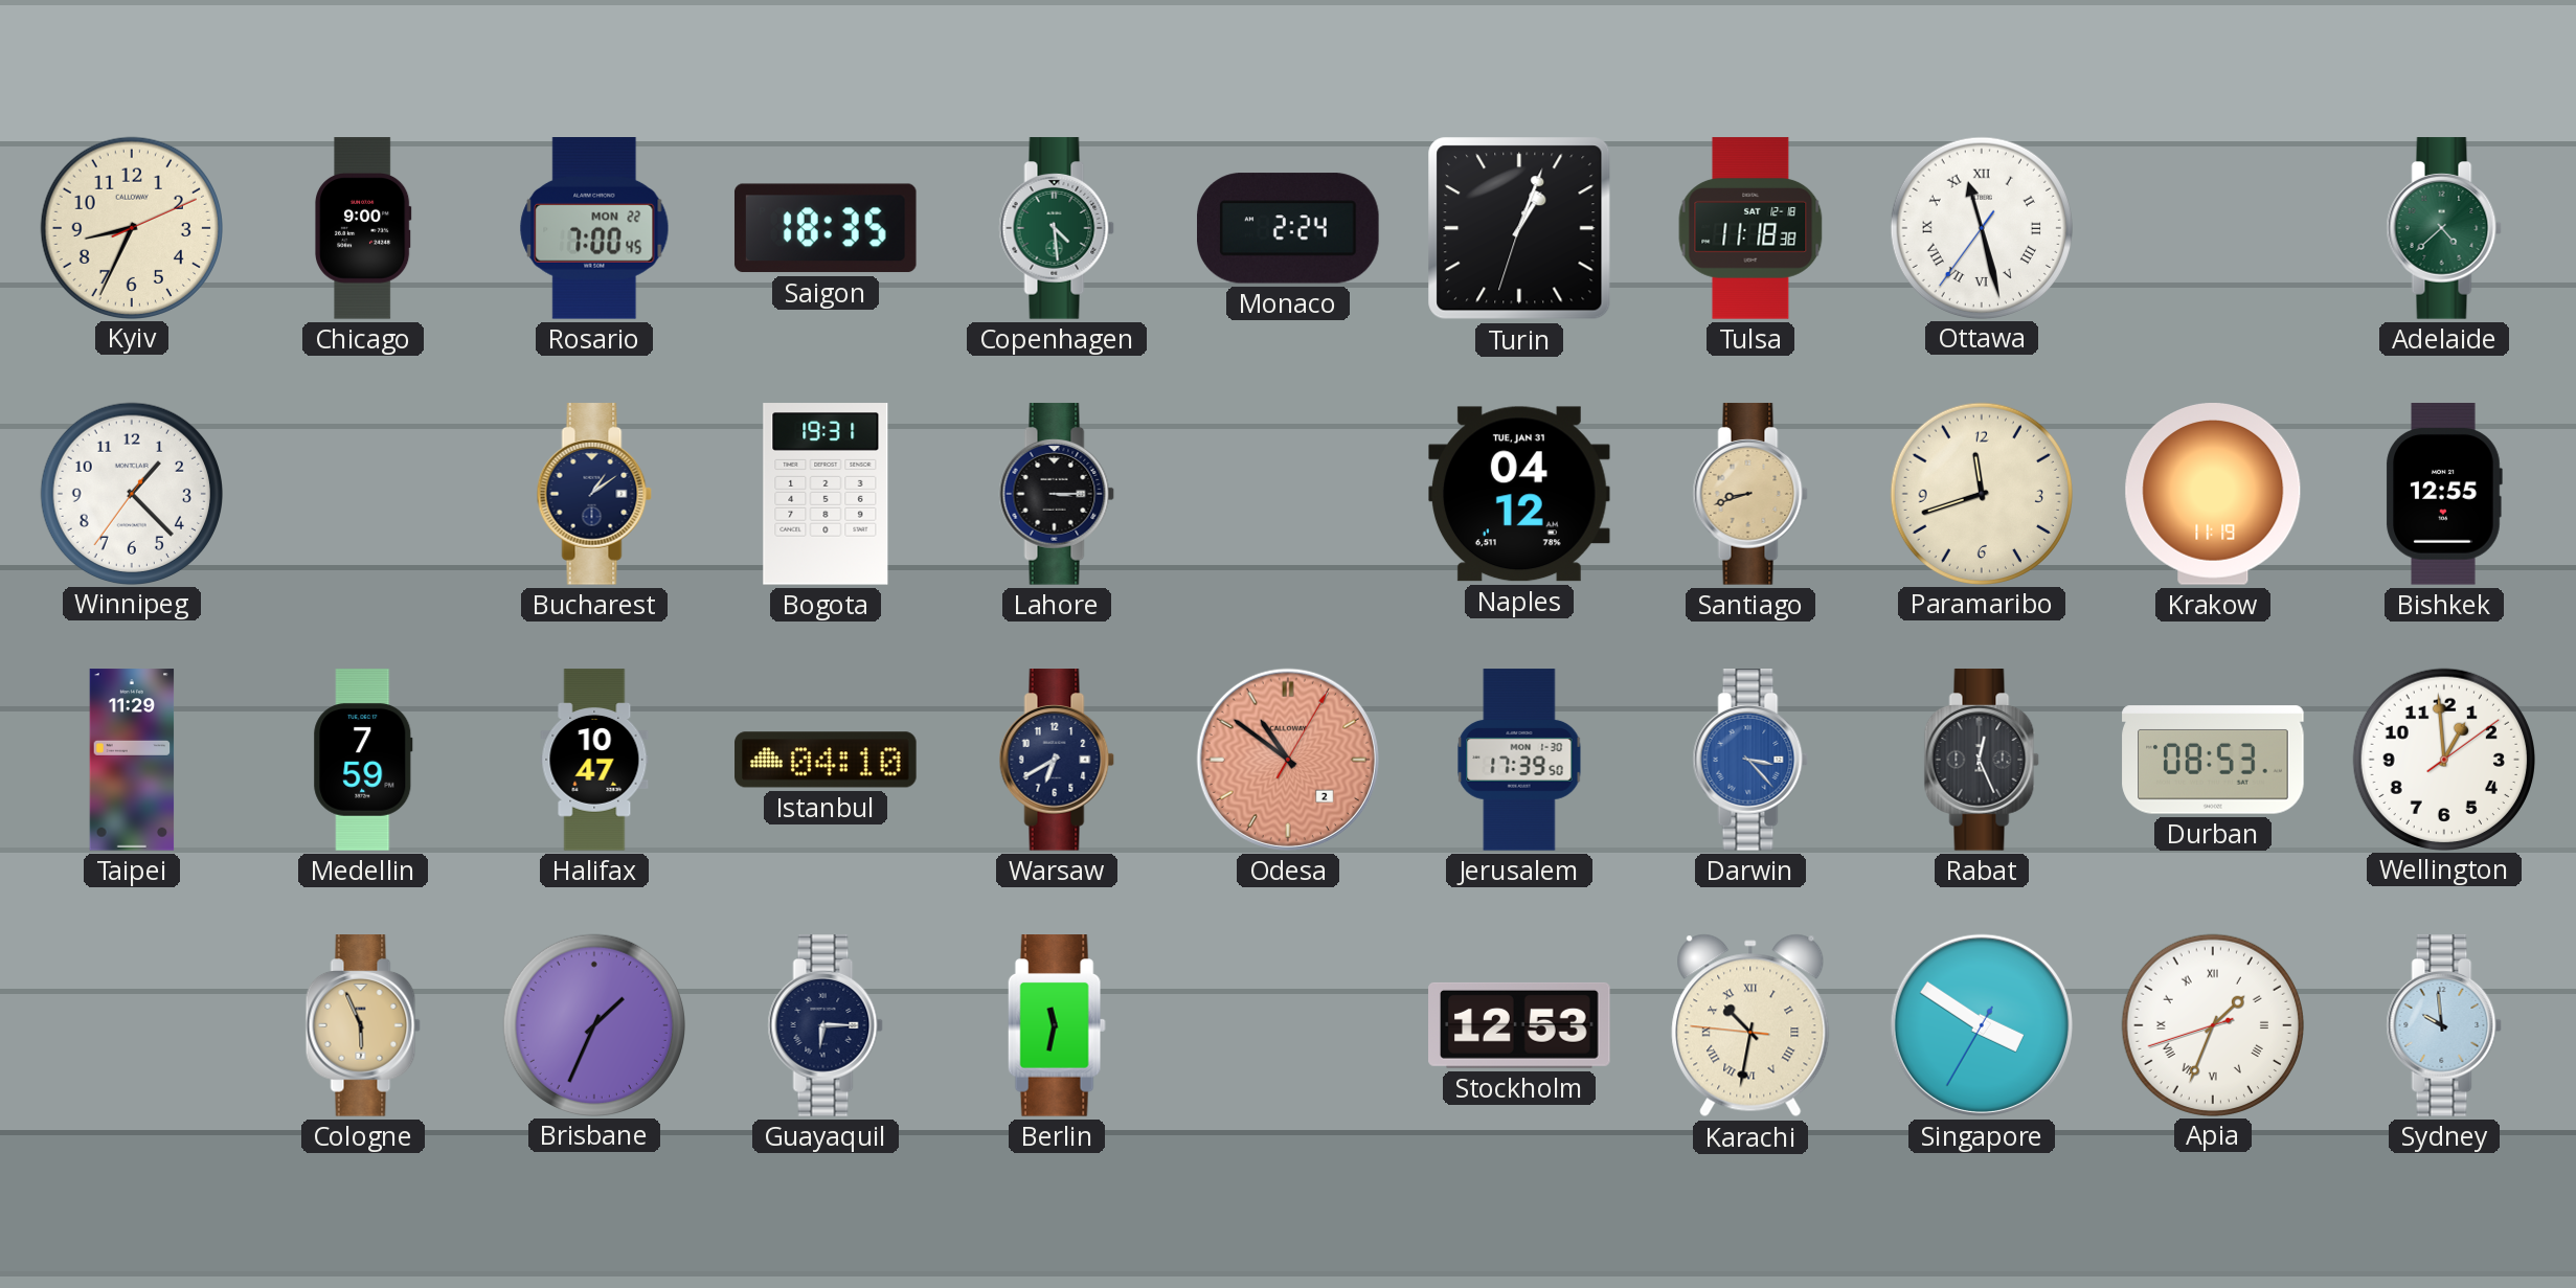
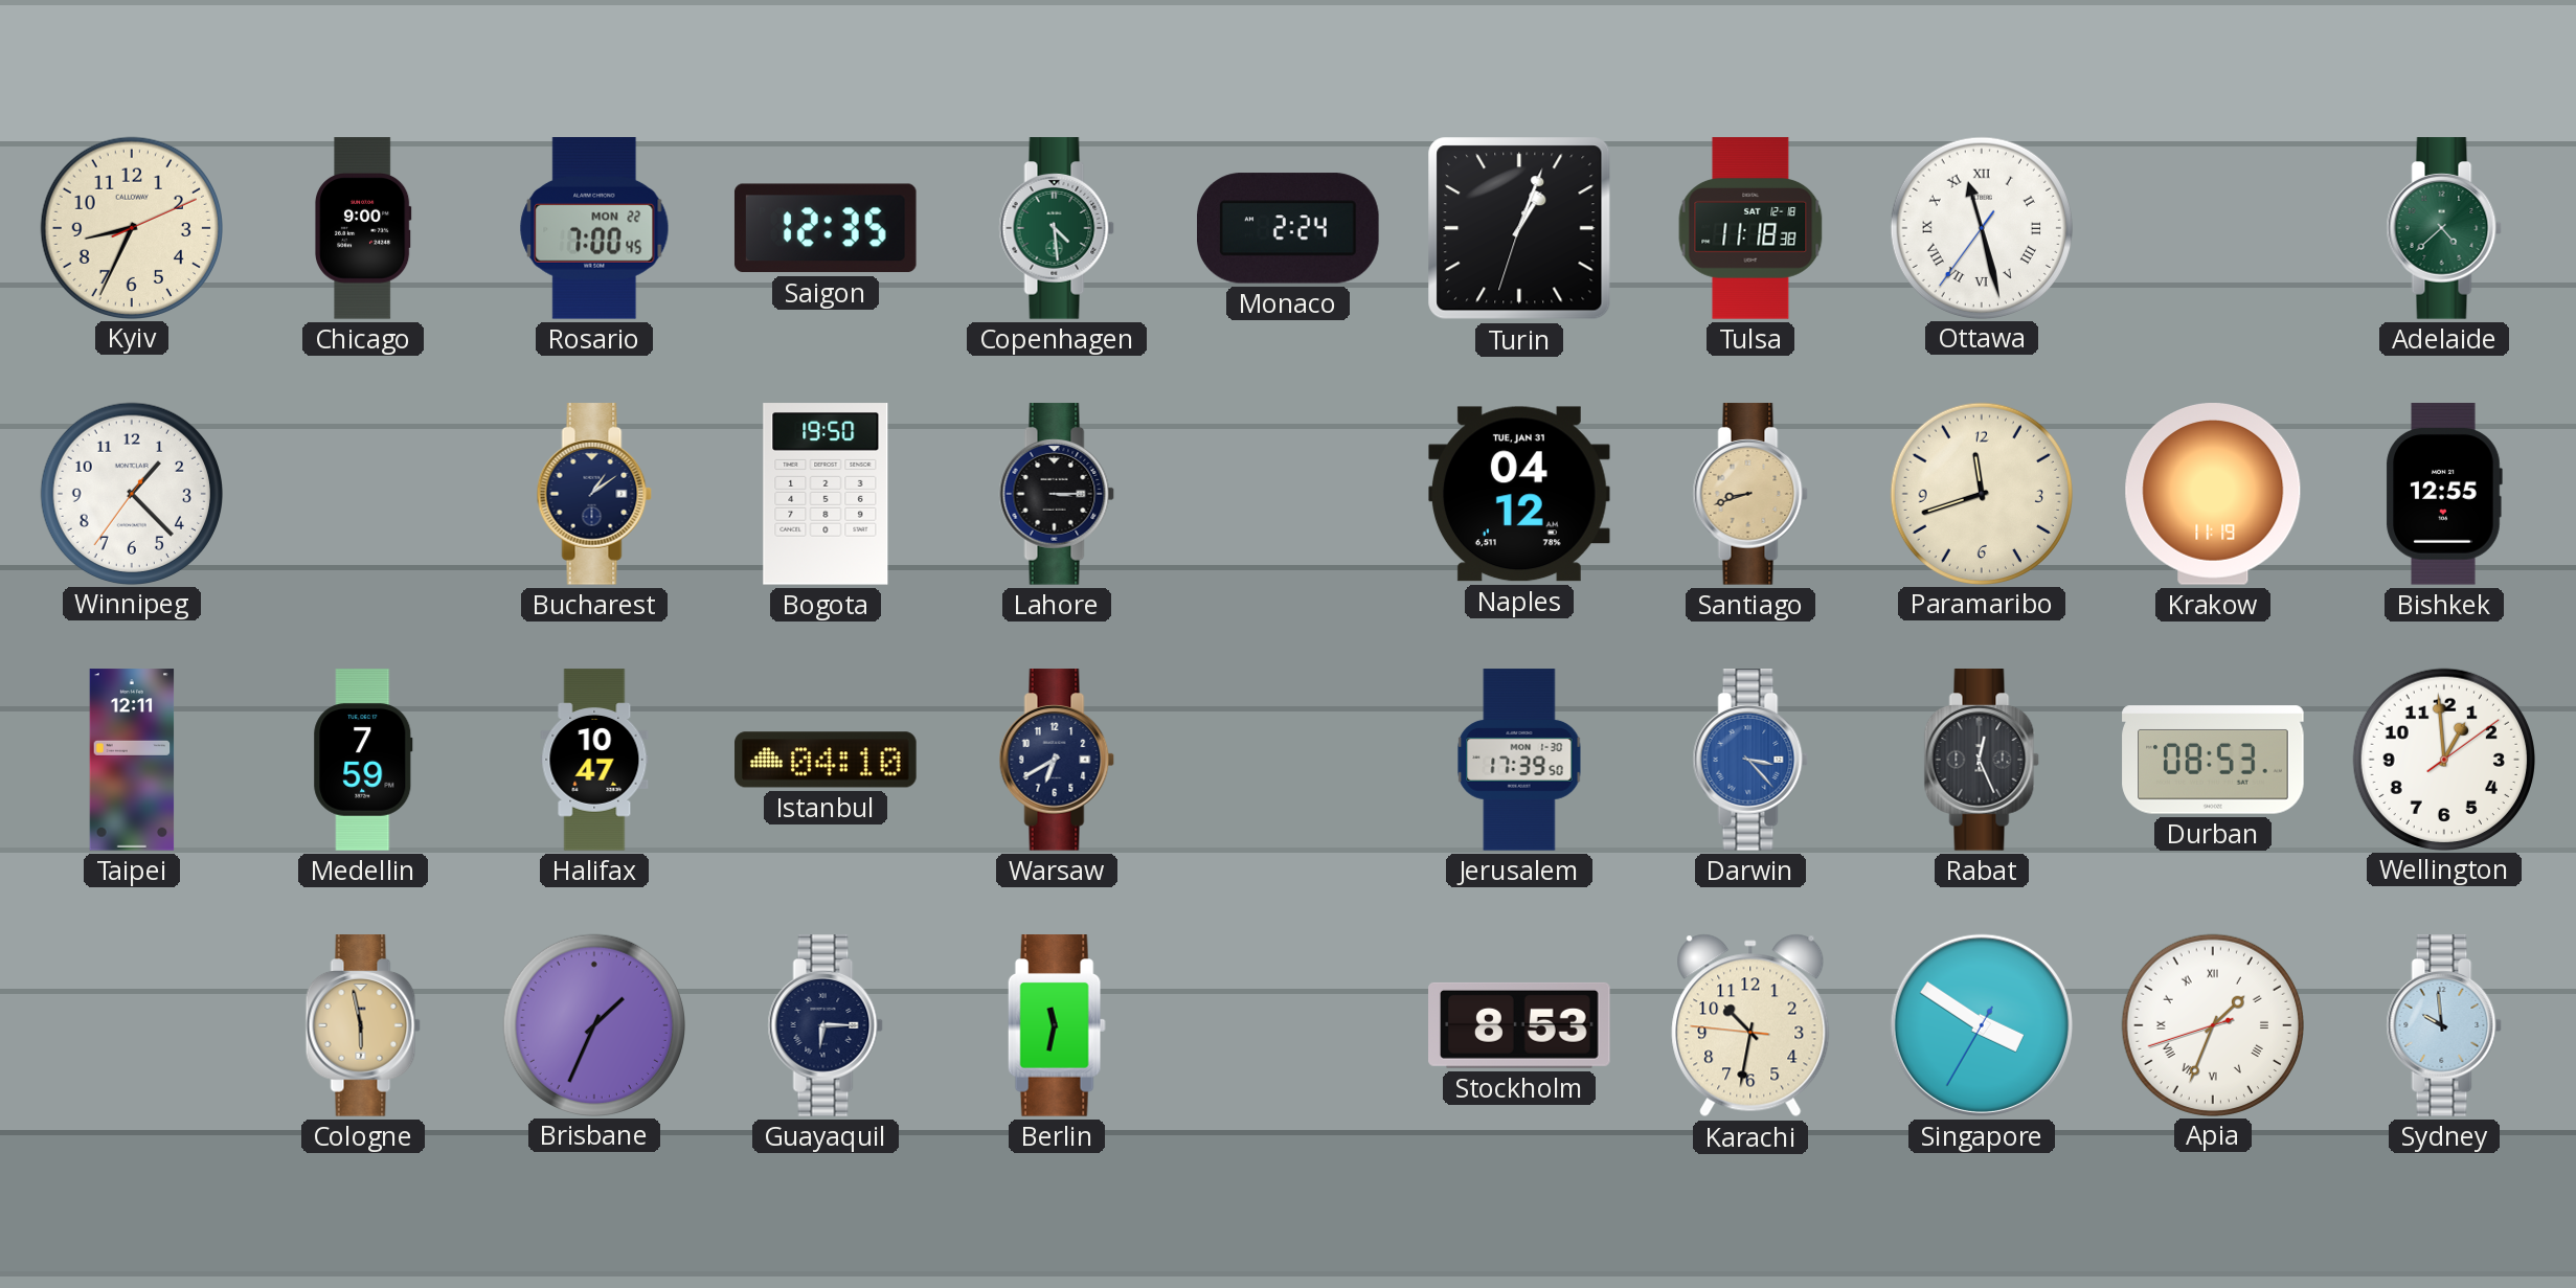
Saigon: 18:35 -> 12:35
Bogota: 19:31 -> 19:50
Taipei: 11:29 -> 12:11
Odesa: 10:51 -> none
Cologne: 5:56 -> 5:58
Stockholm: 12:53 -> 8:53
Karachi numerals: Roman -> Arabic
